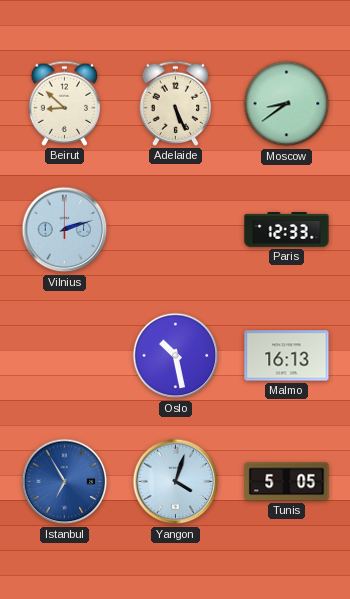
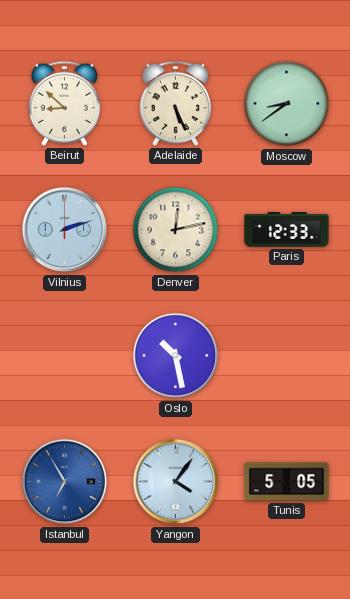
Denver: none -> 12:13
Malmo: 16:13 -> none
Yangon: 4:03 -> 4:06
